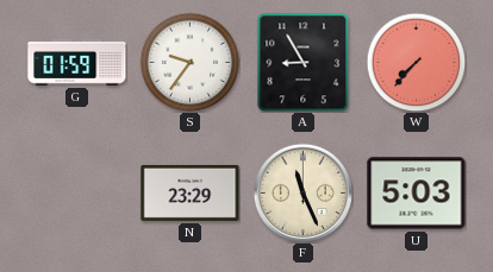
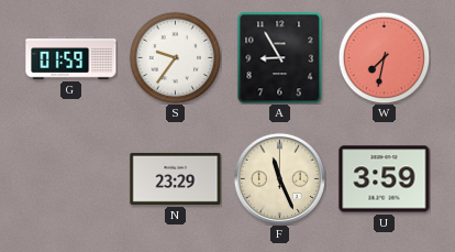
W: 7:37 -> 7:32
U: 5:03 -> 3:59
